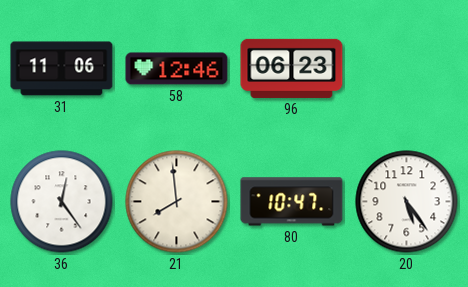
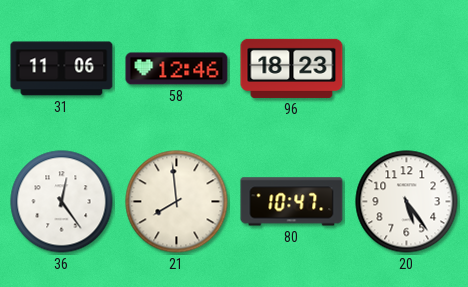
96: 06:23 -> 18:23
